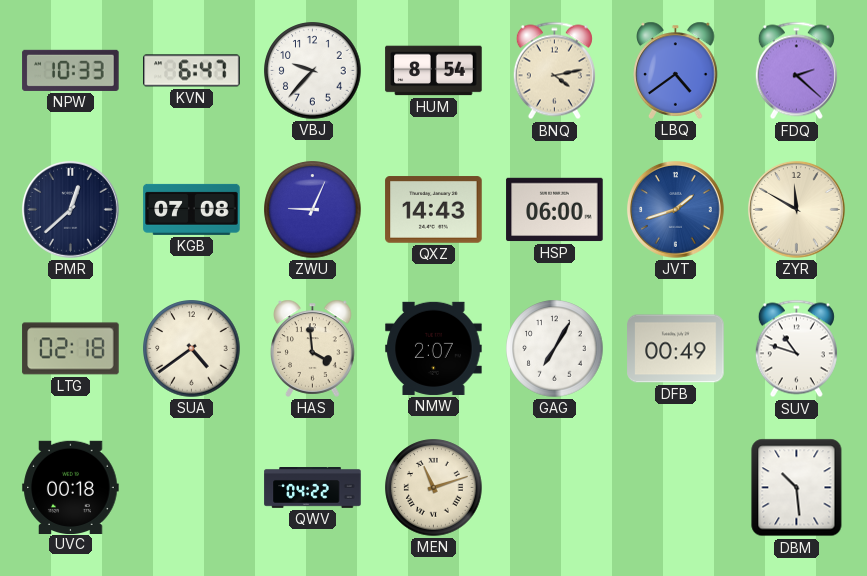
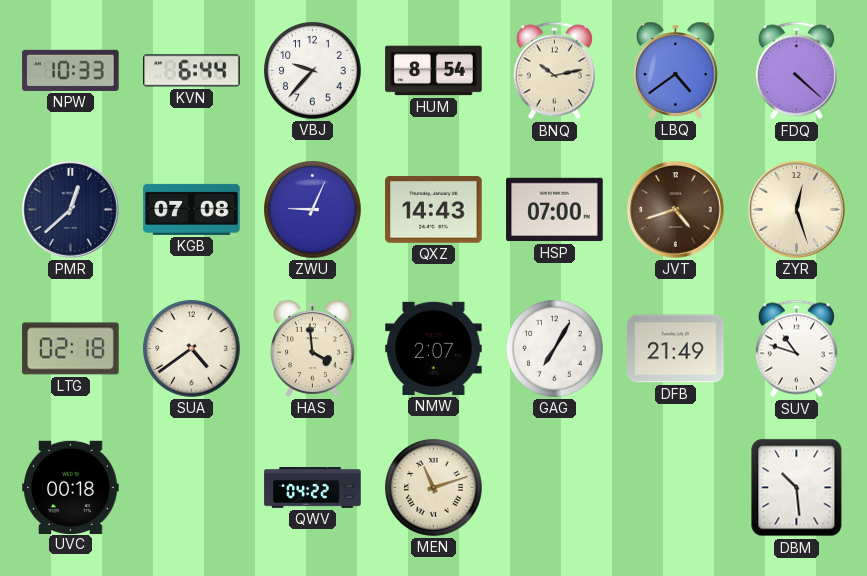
KVN: 6:47 -> 6:44
BNQ: 4:13 -> 10:13
FDQ: 2:22 -> 4:22
HSP: 06:00 -> 07:00
JVT: 1:42 -> 4:42
JVT dial: blue -> brown
ZYR: 11:50 -> 12:27
DFB: 00:49 -> 21:49
